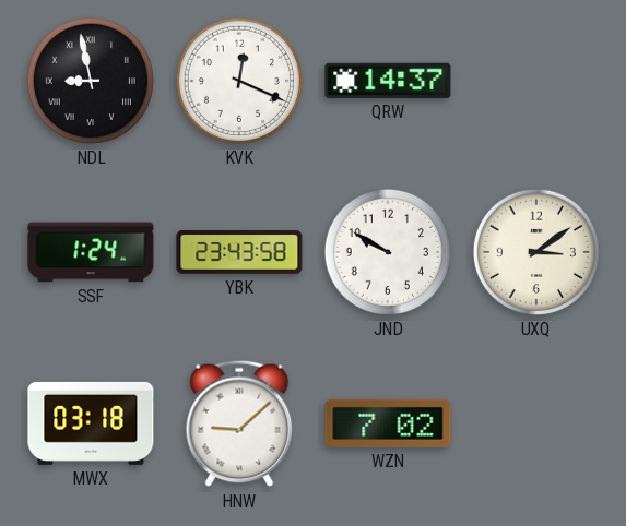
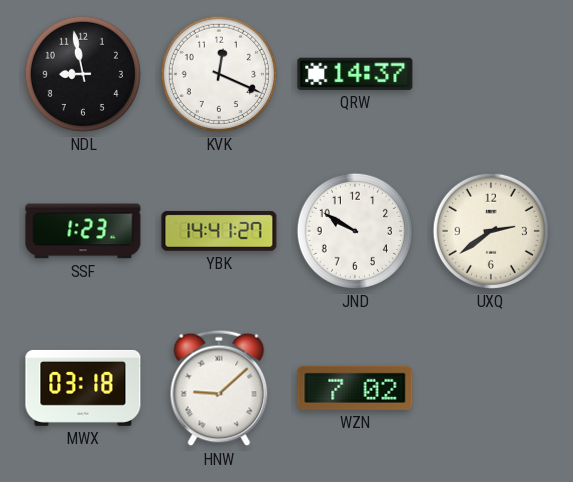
NDL numerals: Roman -> Arabic
SSF: 1:24 -> 1:23
YBK: 23:43 -> 14:41
UXQ: 3:09 -> 2:39
